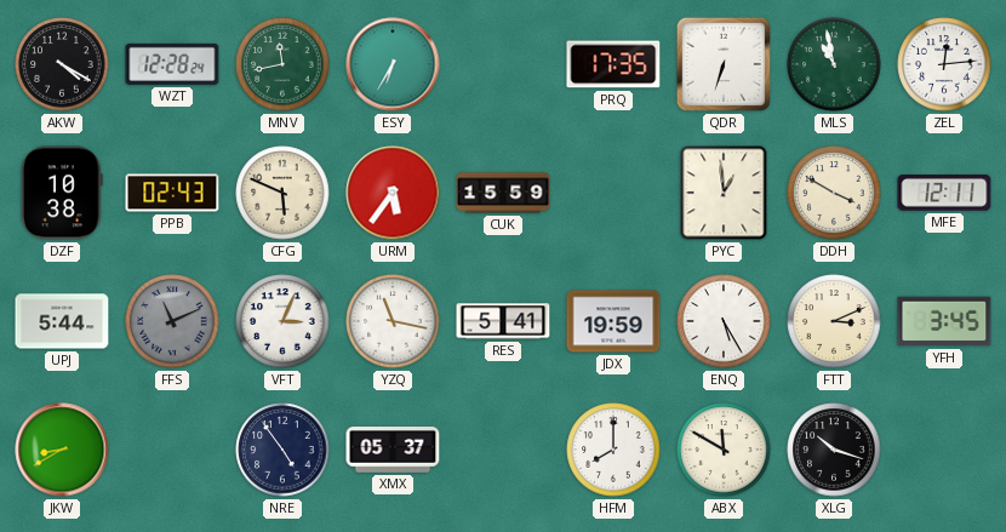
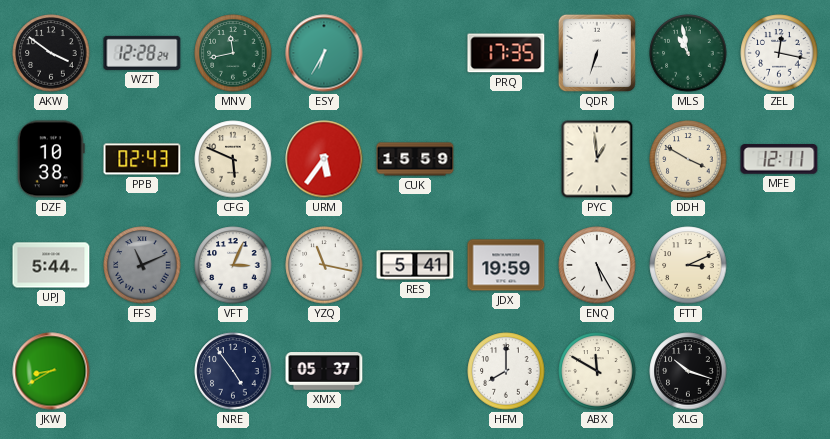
AKW: 4:20 -> 3:51
ZEL: 12:14 -> 12:17
YFH: 3:45 -> none
